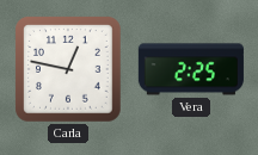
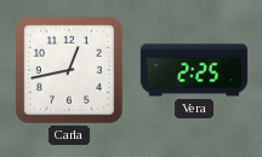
Carla: 12:47 -> 12:43
